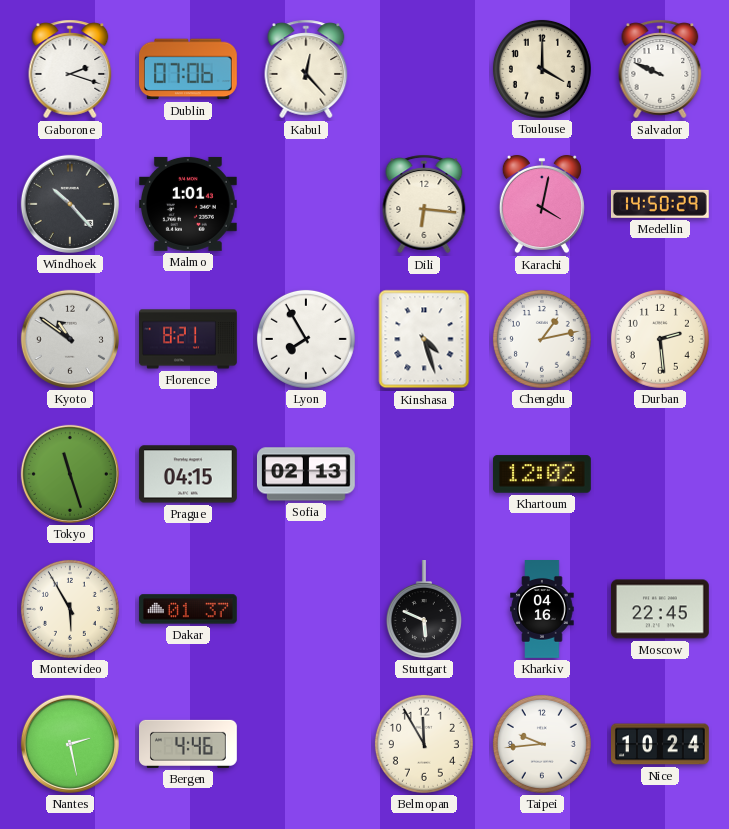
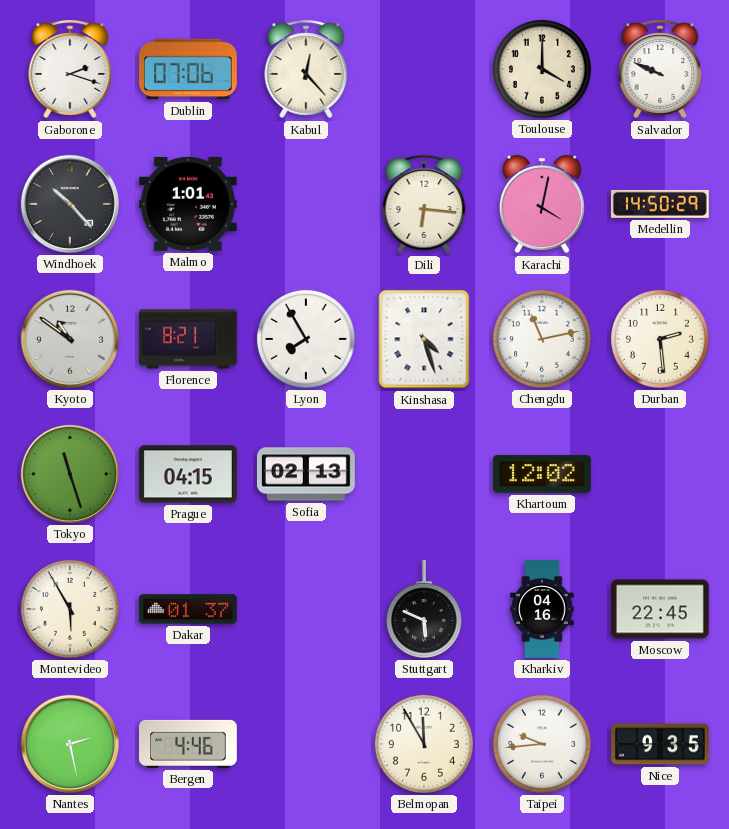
Chengdu: 1:13 -> 11:13
Nice: 10:24 -> 9:35
